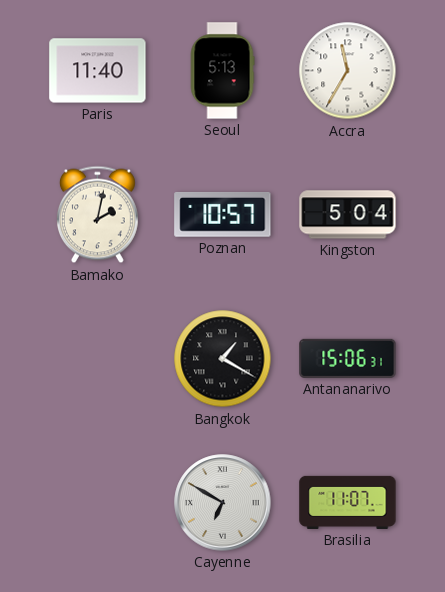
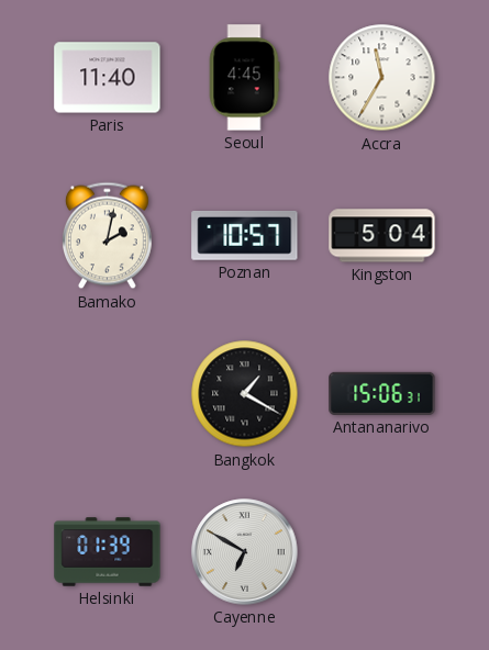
Seoul: 5:13 -> 4:45
Helsinki: none -> 01:39
Brasilia: 11:07 -> none
